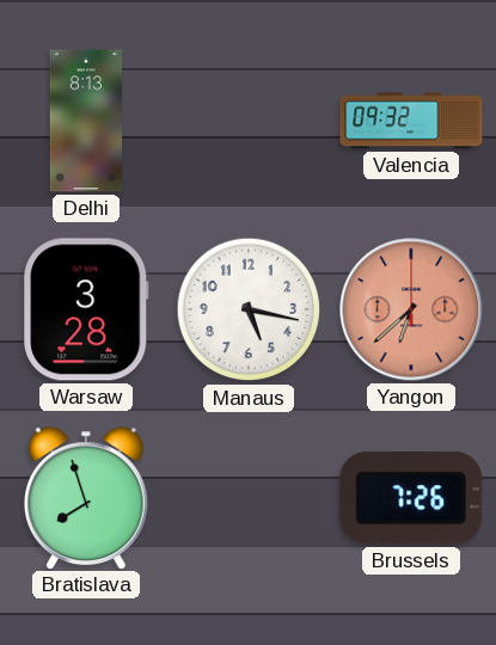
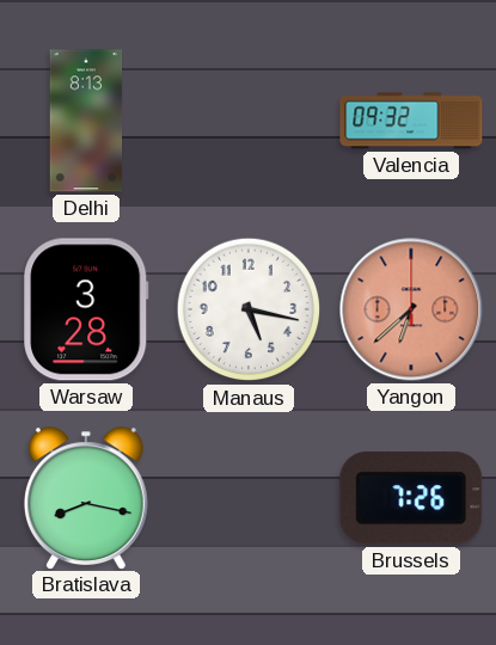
Bratislava: 7:57 -> 8:17
